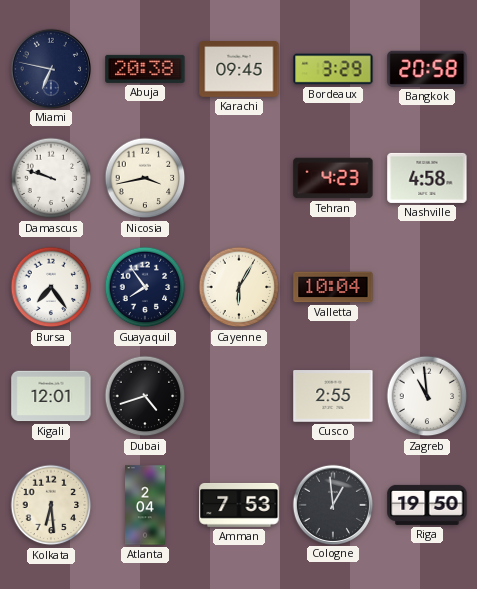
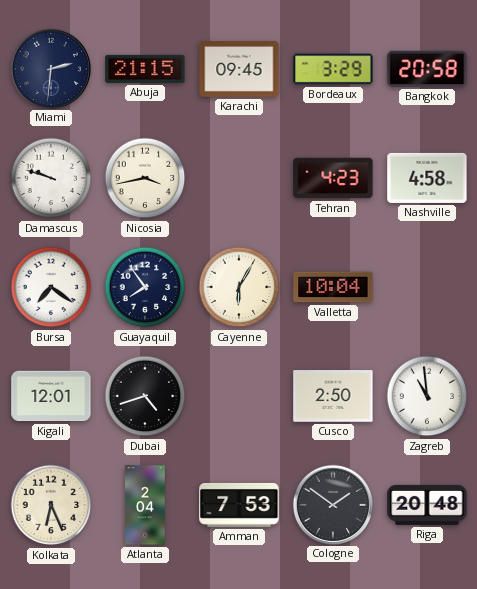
Miami: 6:47 -> 2:31
Abuja: 20:38 -> 21:15
Bursa: 7:24 -> 7:21
Cusco: 2:55 -> 2:50
Kolkata: 6:29 -> 6:26
Cologne: 12:59 -> 1:51
Riga: 19:50 -> 20:48
